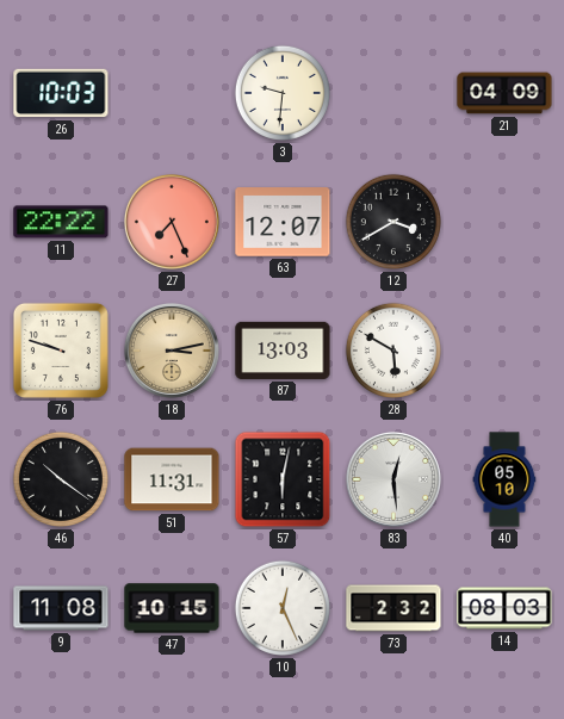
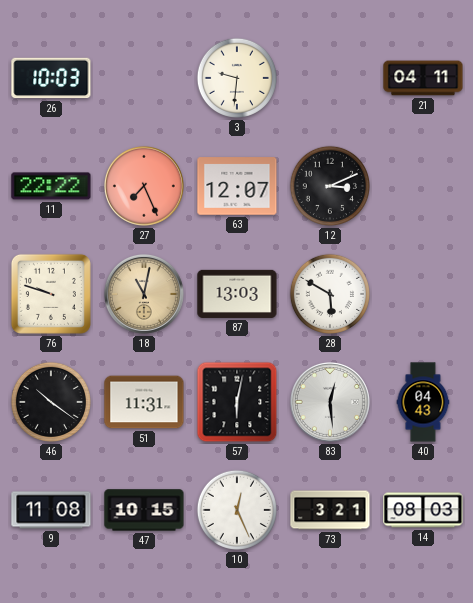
21: 04:09 -> 04:11
12: 3:40 -> 3:11
18: 3:13 -> 11:02
40: 05:10 -> 04:43
73: 2:32 -> 3:21
